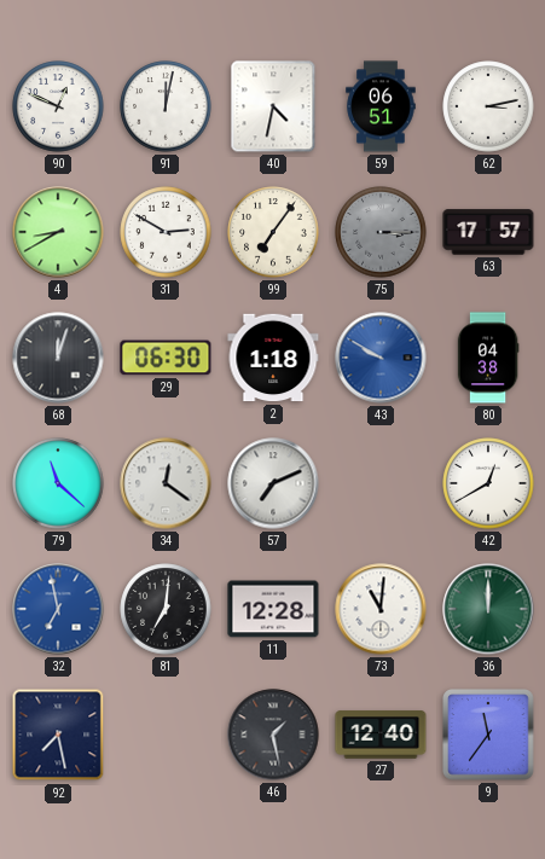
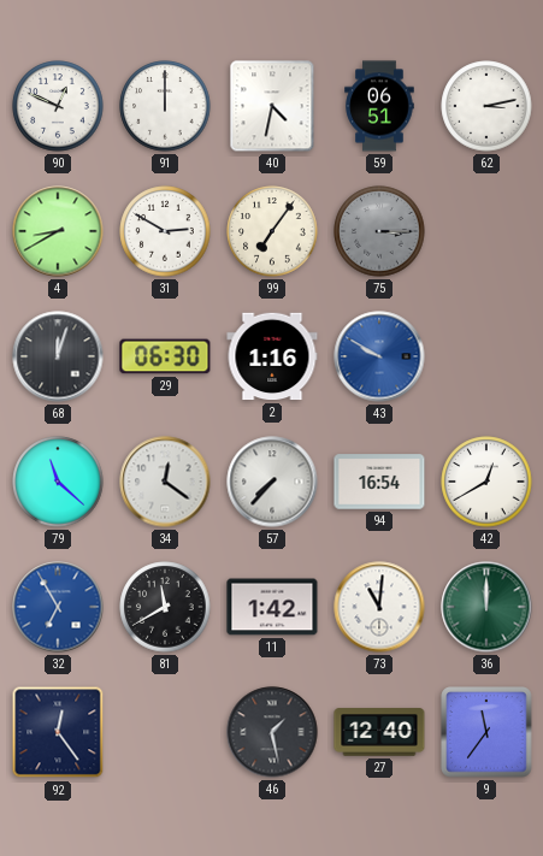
91: 12:02 -> 12:00
63: 17:57 -> none
2: 1:18 -> 1:16
80: 04:38 -> none
57: 7:11 -> 7:37
94: none -> 16:54
32: 6:58 -> 6:55
81: 7:01 -> 11:40
11: 12:28 -> 1:42
92: 7:28 -> 12:24
